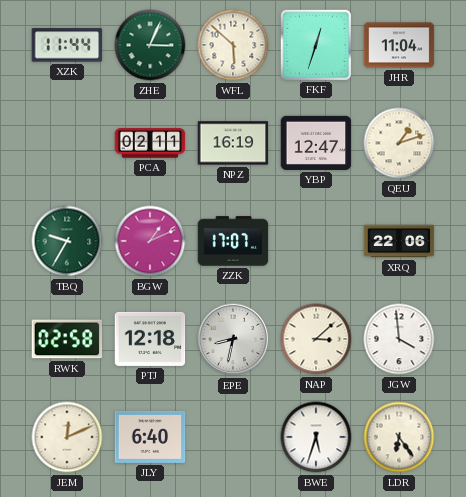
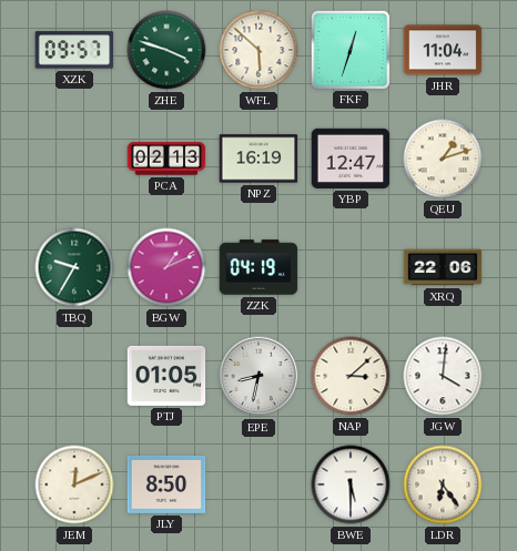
XZK: 11:44 -> 09:57
ZHE: 3:04 -> 3:48
PCA: 02:11 -> 02:13
ZZK: 17:07 -> 04:19
RWK: 02:58 -> none
PTJ: 12:18 -> 01:05
JGW: 3:59 -> 4:01
JLY: 6:40 -> 8:50
BWE: 5:33 -> 5:30
